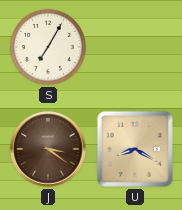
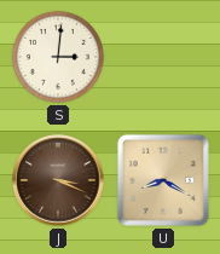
S: 7:05 -> 3:01
J: 3:21 -> 3:19
